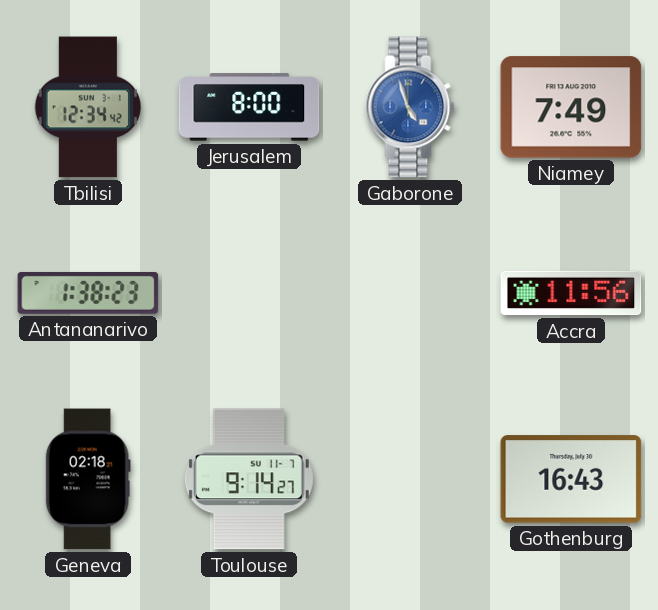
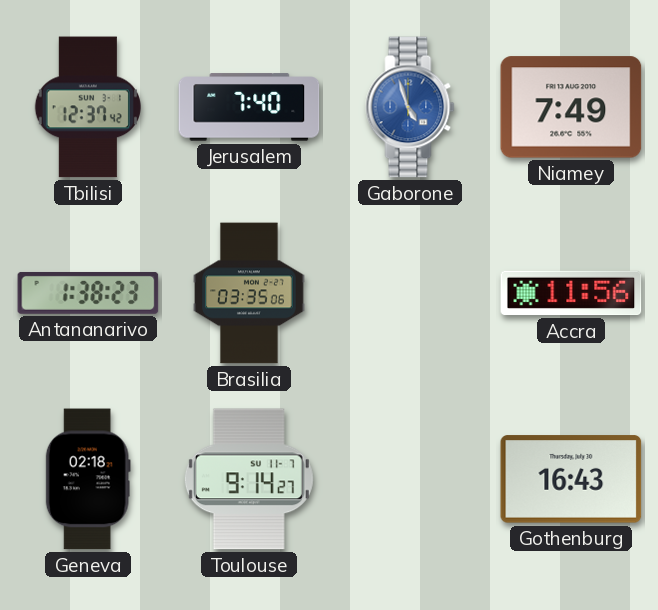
Tbilisi: 12:34 -> 12:37
Jerusalem: 8:00 -> 7:40
Brasilia: none -> 03:35
